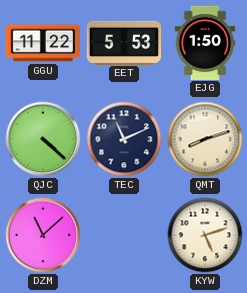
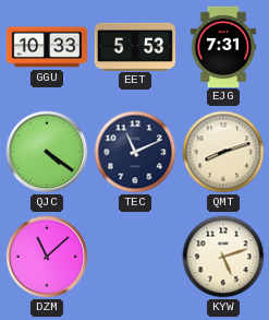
GGU: 11:22 -> 10:33
EJG: 1:50 -> 7:31
QJC: 4:22 -> 4:21
